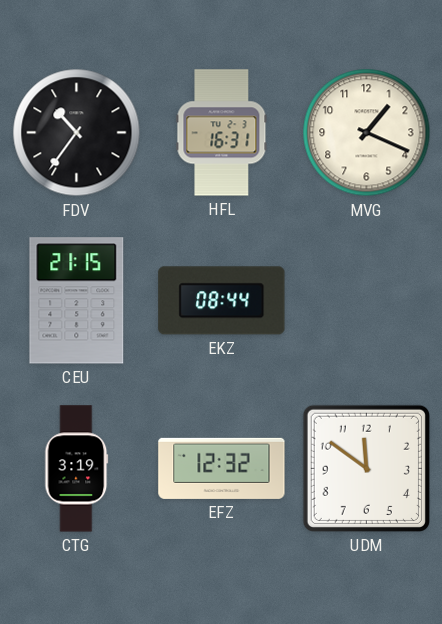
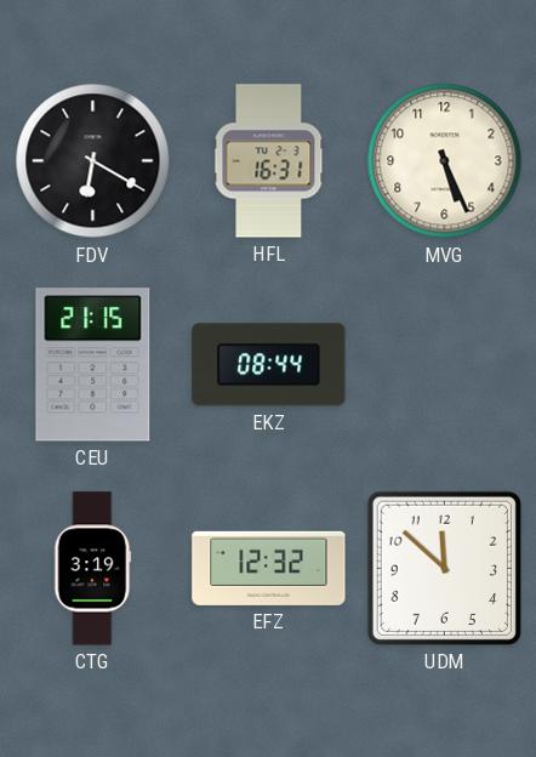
FDV: 10:36 -> 6:20
MVG: 1:19 -> 5:26
UDM: 11:51 -> 11:52
